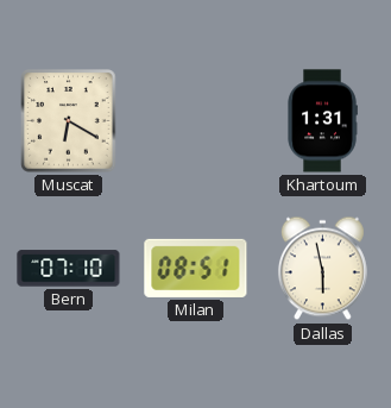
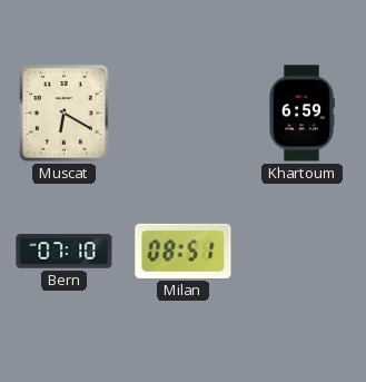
Khartoum: 1:31 -> 6:59
Dallas: 5:58 -> none
